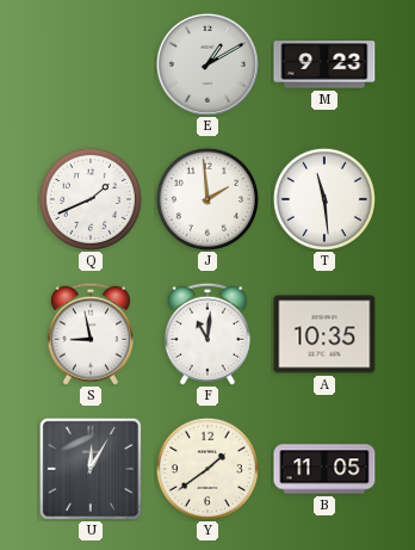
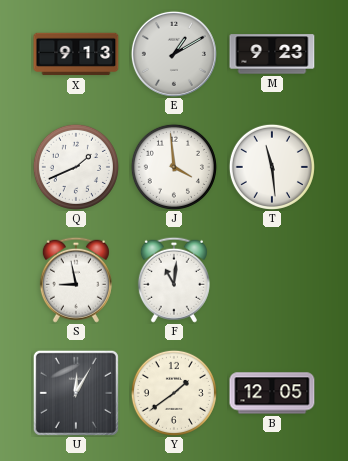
X: none -> 9:13
J: 1:59 -> 3:59
A: 10:35 -> none
B: 11:05 -> 12:05
